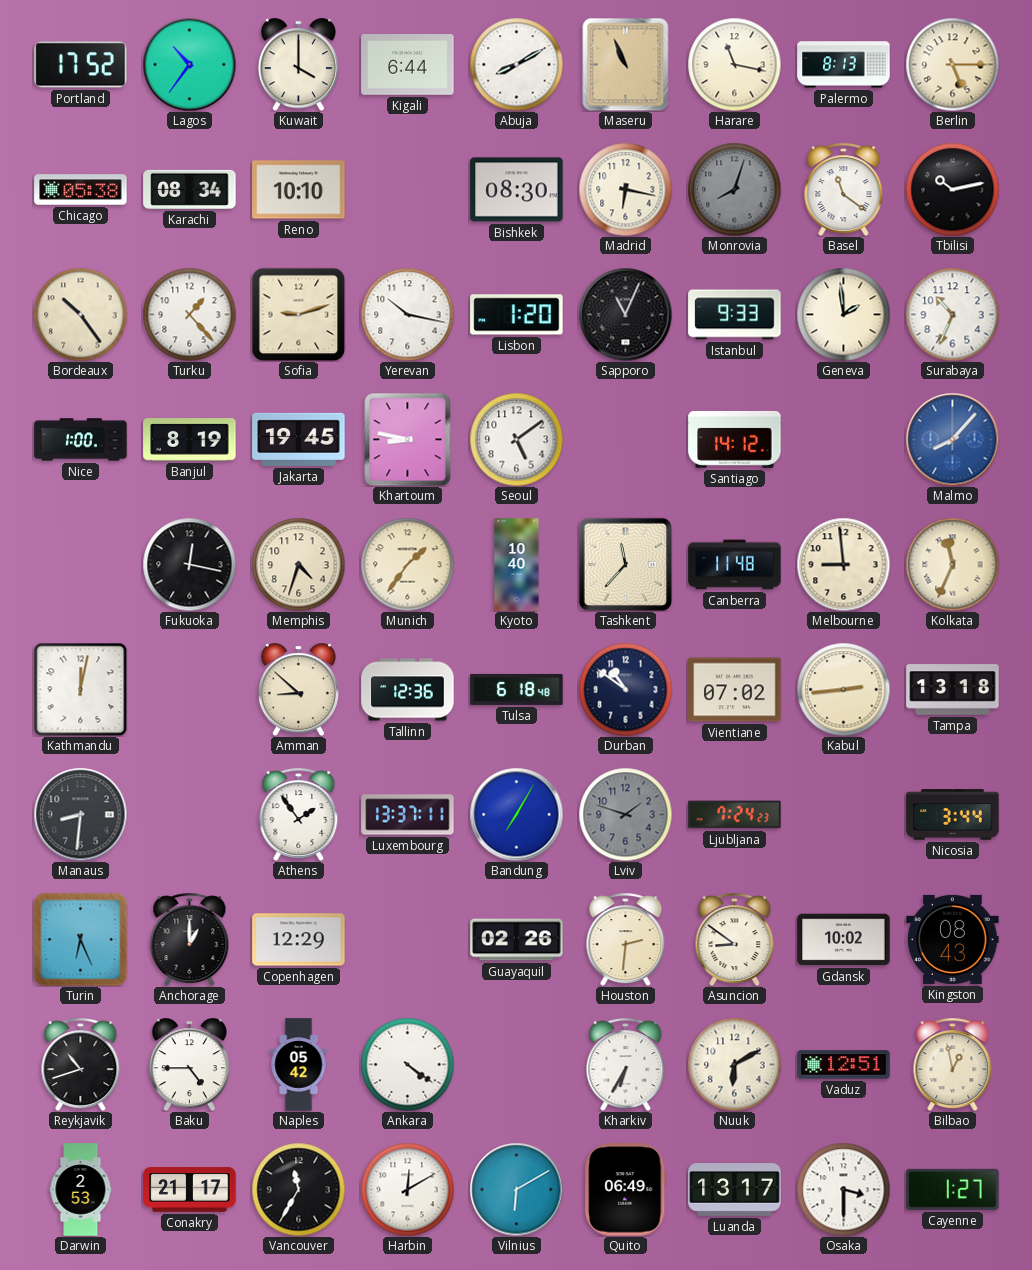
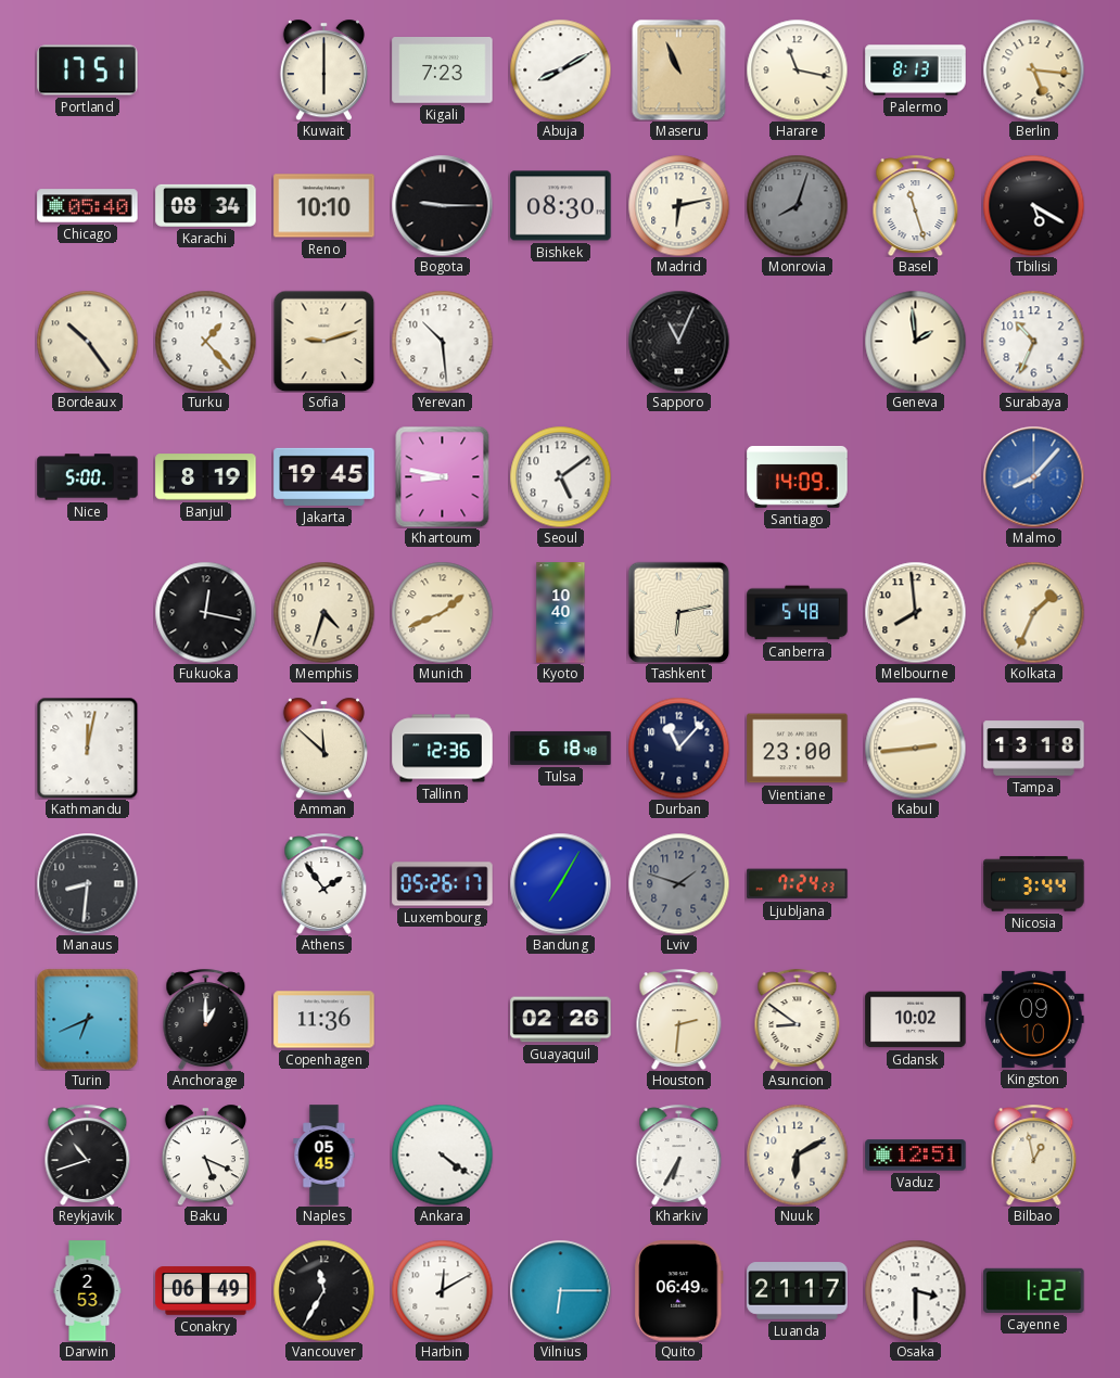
Portland: 17:52 -> 17:51
Lagos: 10:36 -> none
Kuwait: 4:00 -> 6:00
Kigali: 6:44 -> 7:23
Berlin: 5:15 -> 5:16
Chicago: 05:38 -> 05:40
Bogota: none -> 9:15
Madrid: 6:17 -> 6:13
Basel: 11:21 -> 11:27
Tbilisi: 10:13 -> 5:20
Yerevan: 10:17 -> 10:29
Lisbon: 1:20 -> none
Istanbul: 9:33 -> none
Nice: 1:00 -> 5:00
Santiago: 14:12 -> 14:09
Munich: 1:36 -> 1:41
Tashkent: 11:37 -> 6:13
Canberra: 11:48 -> 5:48
Melbourne: 8:59 -> 7:59
Kolkata: 11:34 -> 1:34
Amman: 8:52 -> 11:52
Durban: 10:51 -> 11:07
Vientiane: 07:02 -> 23:00
Luxembourg: 13:37 -> 05:26
Turin: 6:26 -> 6:41
Copenhagen: 12:29 -> 11:36
Kingston: 08:43 -> 09:10
Baku: 4:45 -> 5:19
Naples: 05:42 -> 05:45
Conakry: 21:17 -> 06:49
Vilnius: 6:10 -> 6:15
Luanda: 13:17 -> 21:17
Cayenne: 1:27 -> 1:22
